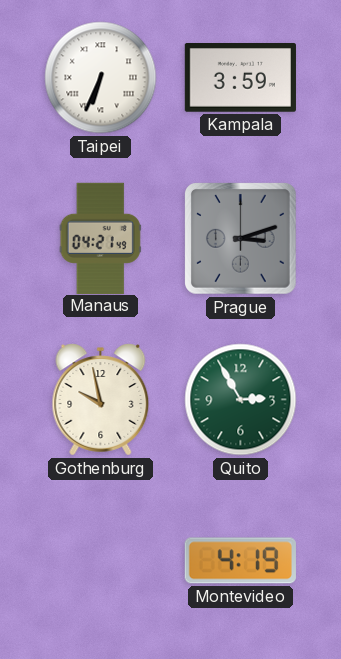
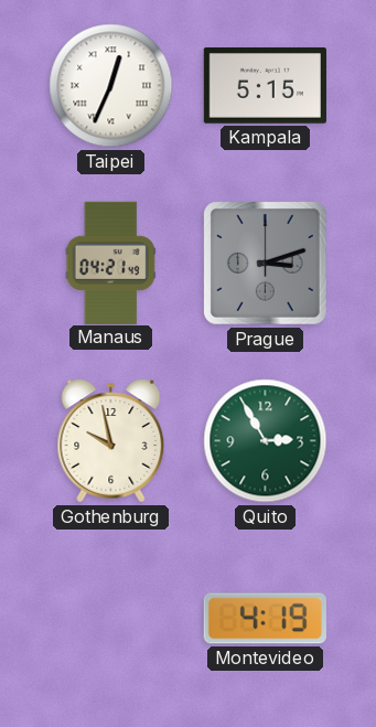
Taipei: 6:34 -> 12:34
Kampala: 3:59 -> 5:15
